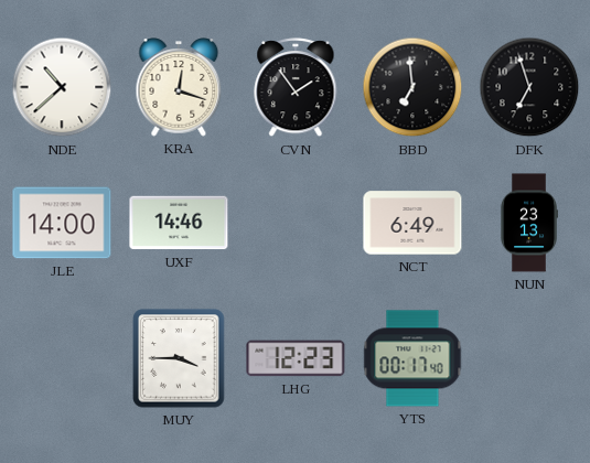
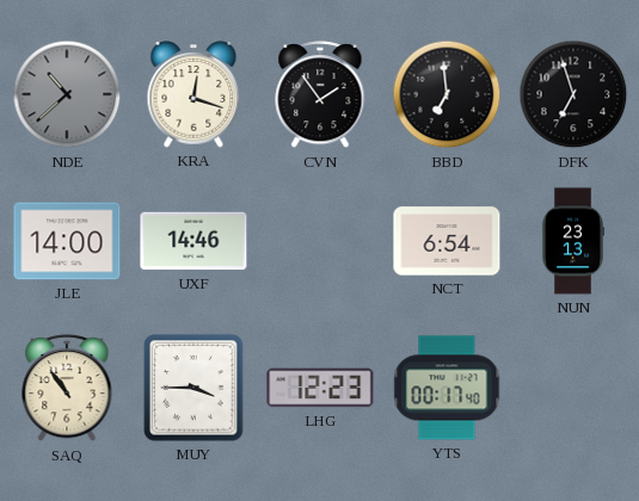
NDE dial: white -> grey
NCT: 6:49 -> 6:54
SAQ: none -> 10:54
